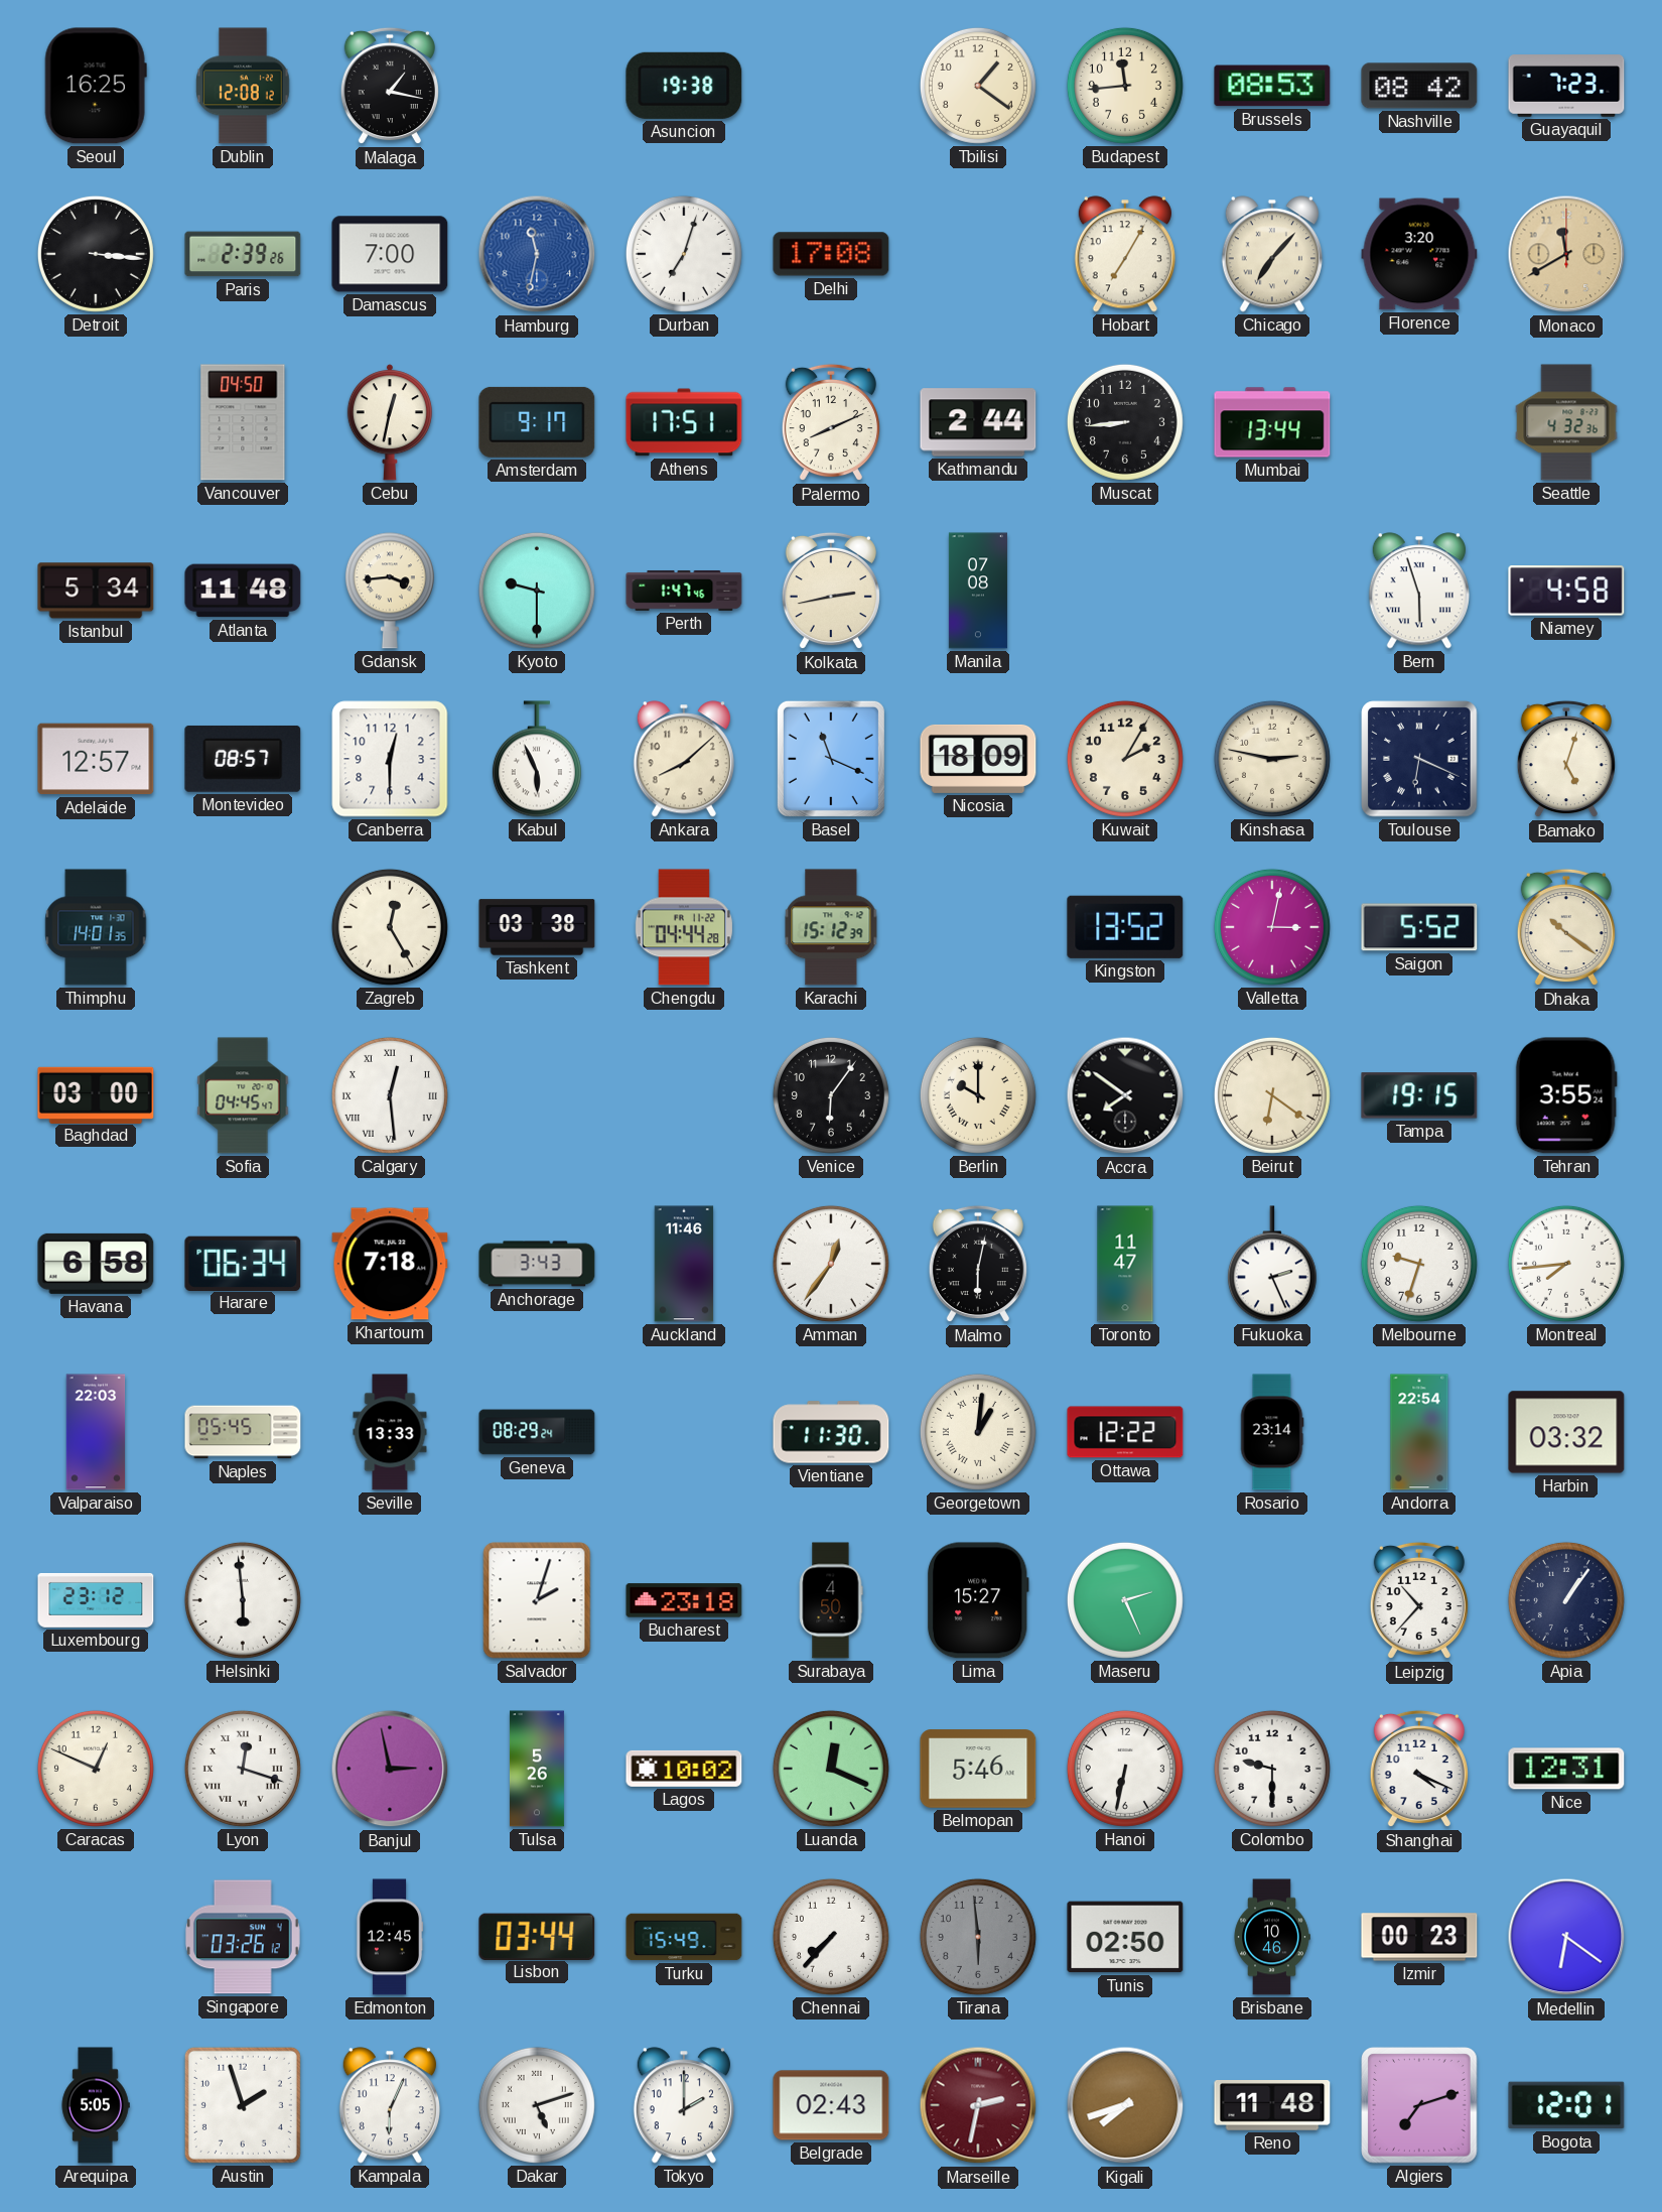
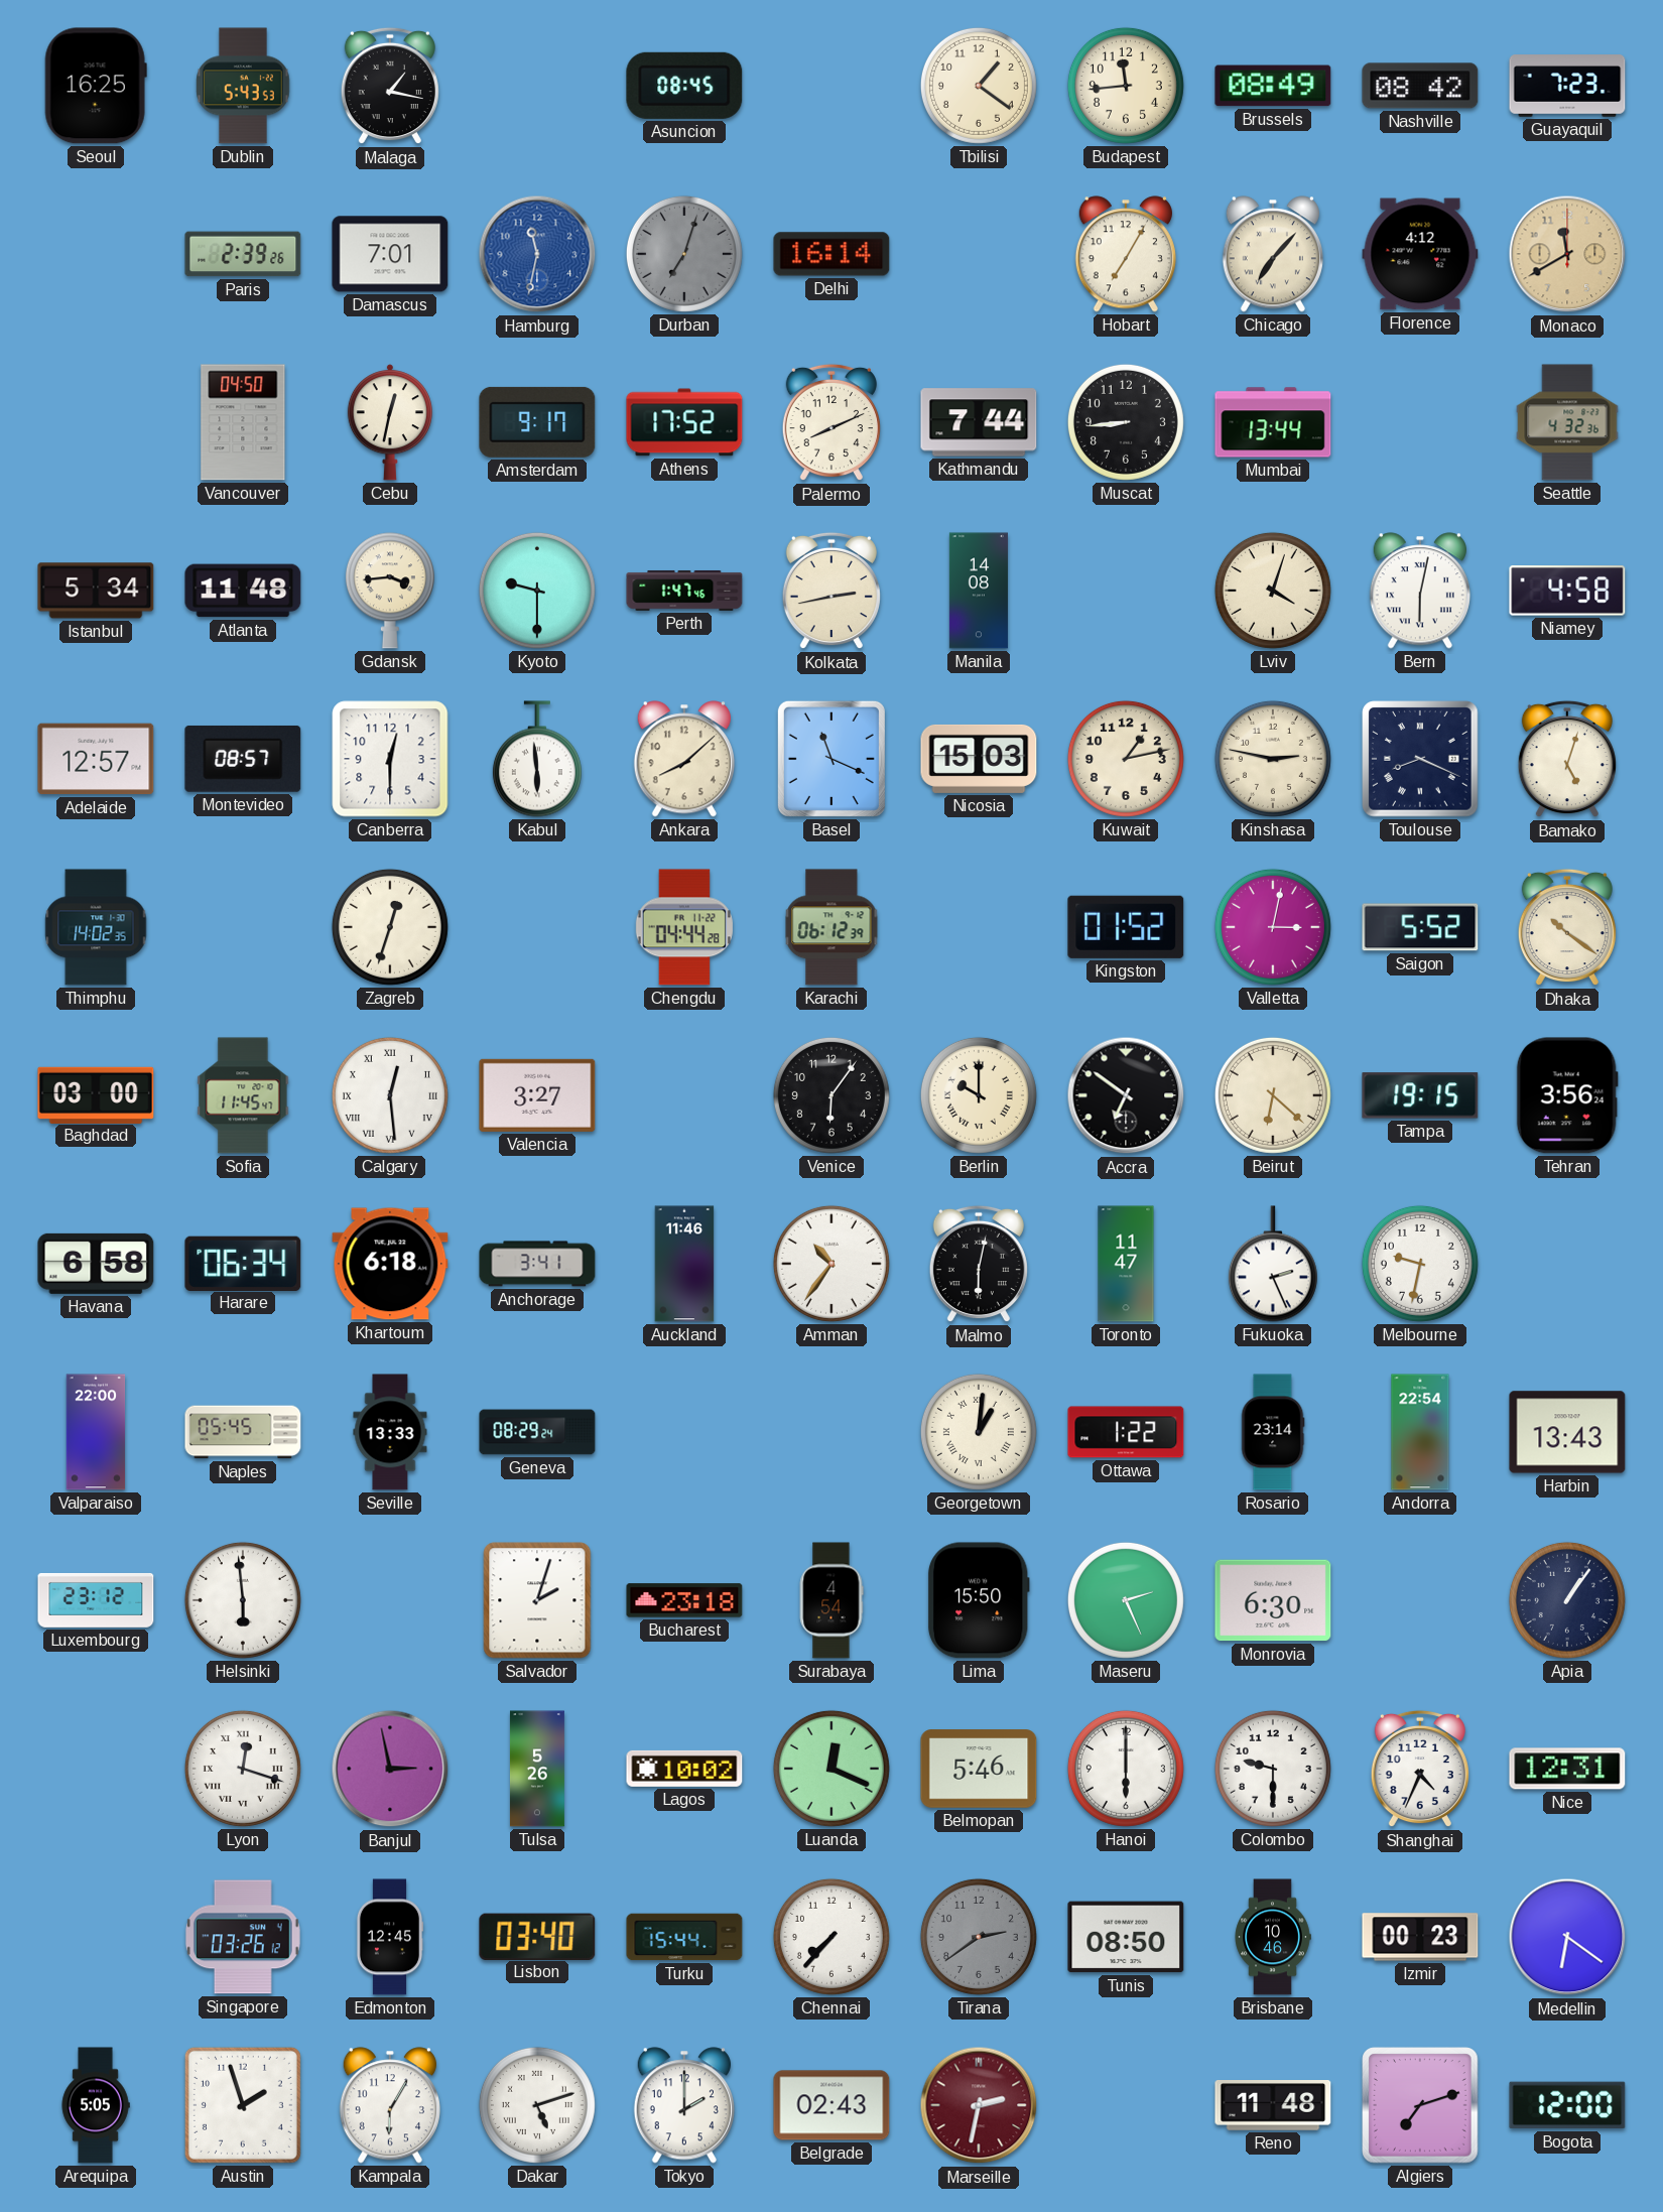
Dublin: 12:08 -> 5:43
Asuncion: 19:38 -> 08:45
Brussels: 08:53 -> 08:49
Detroit: 3:16 -> none
Damascus: 7:00 -> 7:01
Durban dial: white -> grey
Delhi: 17:08 -> 16:14
Florence: 3:20 -> 4:12
Athens: 17:51 -> 17:52
Kathmandu: 2:44 -> 7:44
Manila: 07:08 -> 14:08
Lviv: none -> 4:03
Bern: 5:57 -> 6:02
Kabul: 5:56 -> 5:59
Nicosia: 18:09 -> 15:03
Kuwait: 2:05 -> 1:13
Toulouse: 6:19 -> 8:19
Thimphu: 14:01 -> 14:02
Zagreb: 12:25 -> 12:33
Tashkent: 03:38 -> none
Karachi: 15:12 -> 06:12
Kingston: 13:52 -> 01:52
Sofia: 04:45 -> 11:45
Valencia: none -> 3:27
Accra: 7:51 -> 6:51
Beirut: 6:21 -> 6:22
Tehran: 3:55 -> 3:56
Khartoum: 7:18 -> 6:18
Anchorage: 3:43 -> 3:41
Amman: 12:36 -> 10:36
Melbourne: 9:33 -> 9:32
Montreal: 7:44 -> none
Valparaiso: 22:03 -> 22:00
Vientiane: 11:30 -> none
Ottawa: 12:22 -> 1:22
Harbin: 03:32 -> 13:43
Surabaya: 4:50 -> 4:54
Lima: 15:27 -> 15:50
Monrovia: none -> 6:30
Leipzig: 10:37 -> none
Caracas: 12:49 -> none
Hanoi: 6:32 -> 6:00
Shanghai: 4:19 -> 4:34
Lisbon: 03:44 -> 03:40
Turku: 15:49 -> 15:44
Tirana: 5:59 -> 2:39
Tunis: 02:50 -> 08:50
Kampala: 6:04 -> 6:05
Kigali: 7:42 -> none
Bogota: 12:01 -> 12:00
